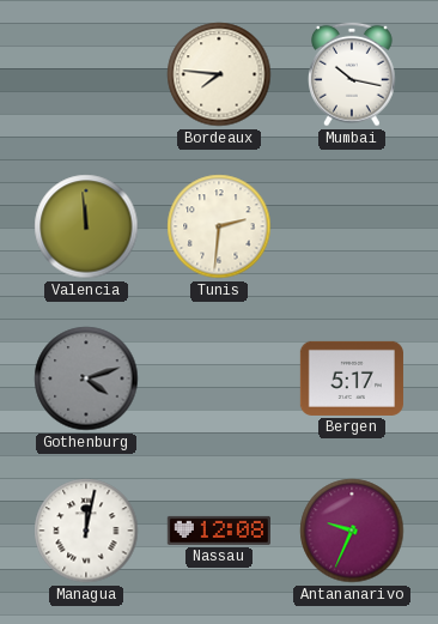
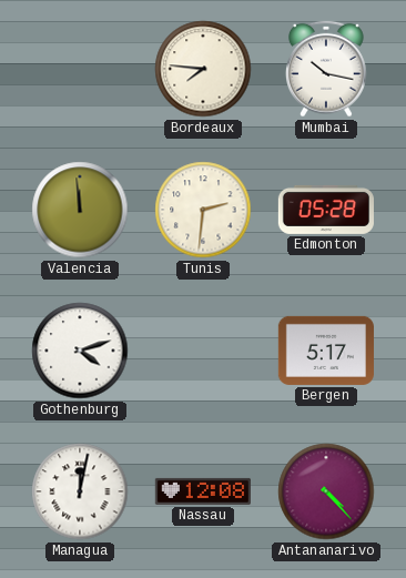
Edmonton: none -> 05:28
Gothenburg dial: grey -> white
Antananarivo: 9:34 -> 4:23
